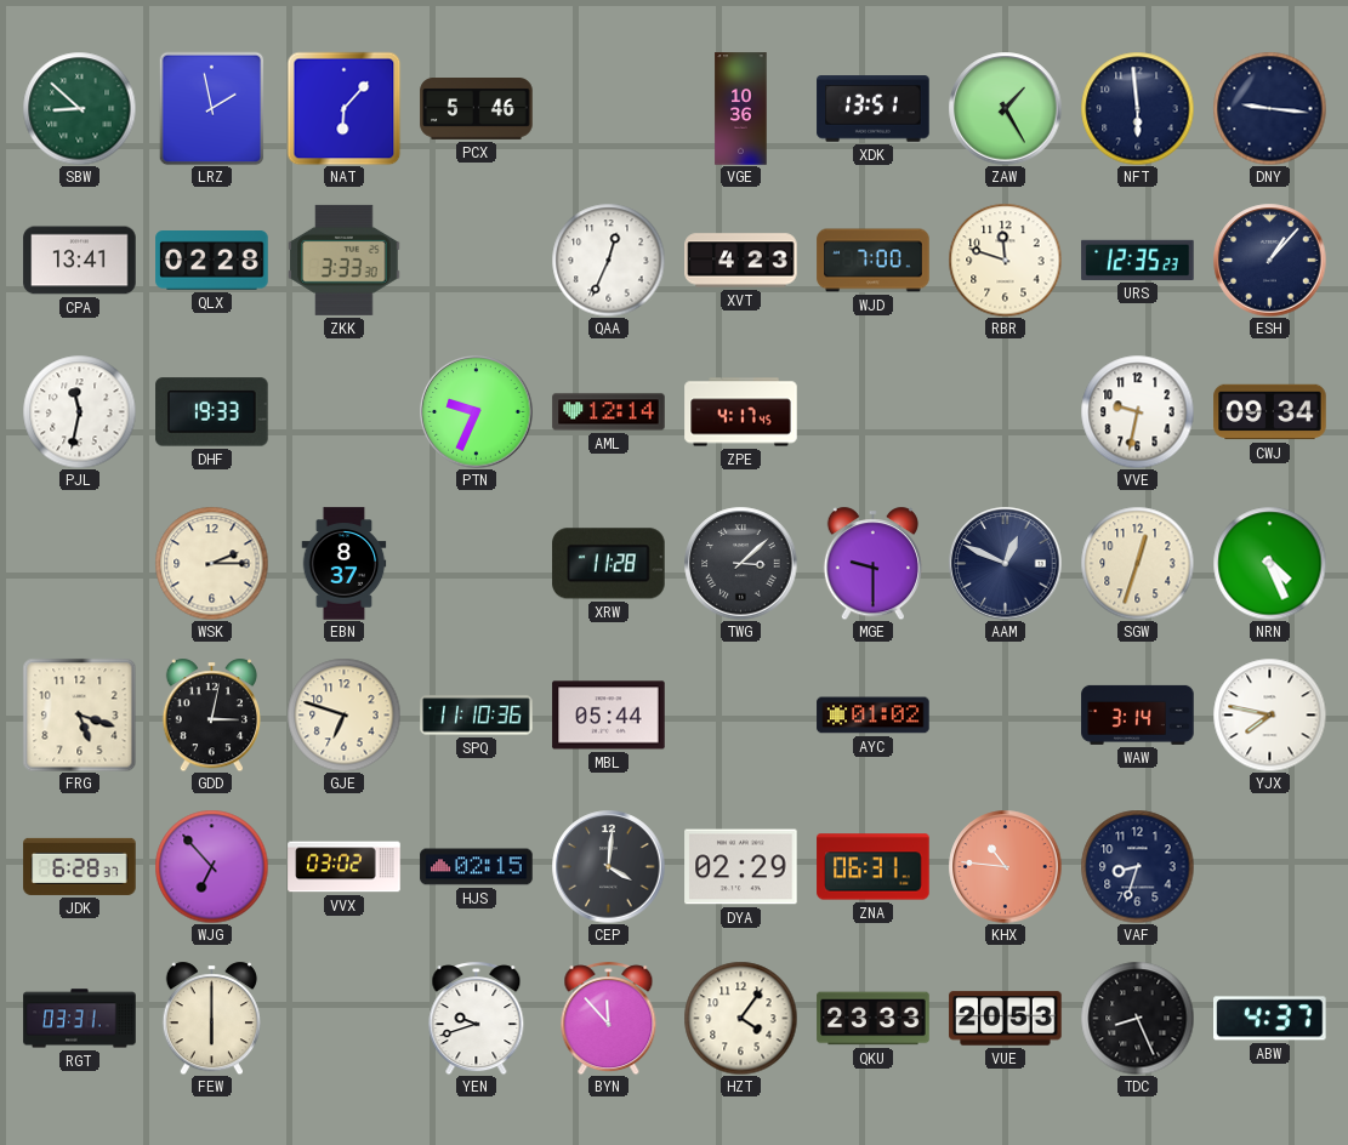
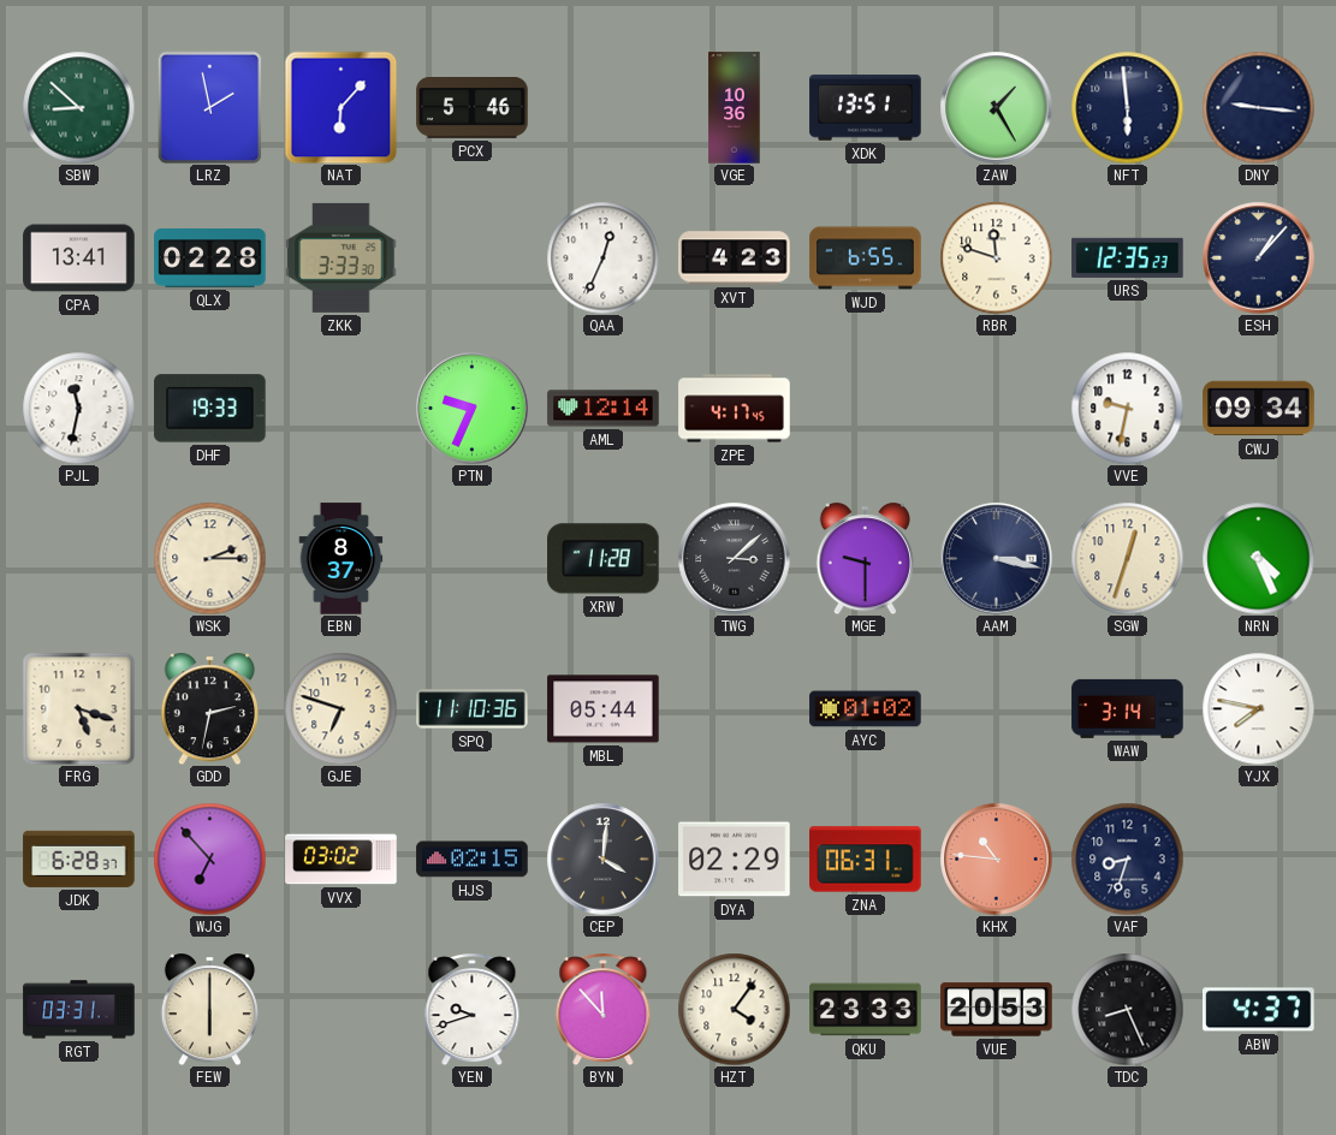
WJD: 7:00 -> 6:55
AAM: 12:49 -> 3:17
GDD: 3:02 -> 2:32
